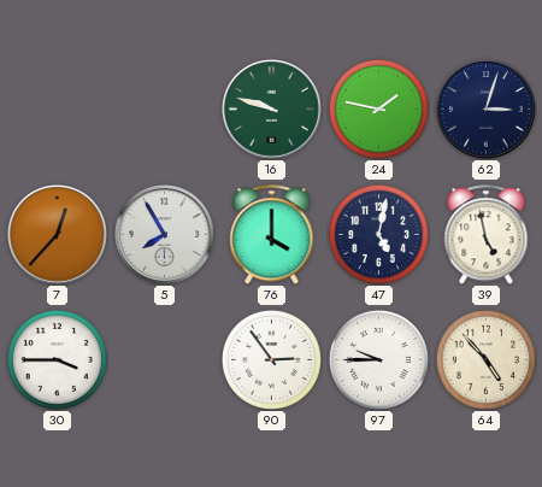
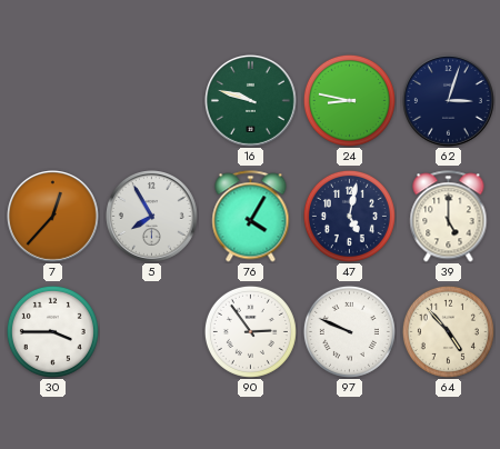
24: 1:47 -> 8:47
76: 4:00 -> 4:05
39: 4:58 -> 5:00
97: 9:45 -> 9:49
